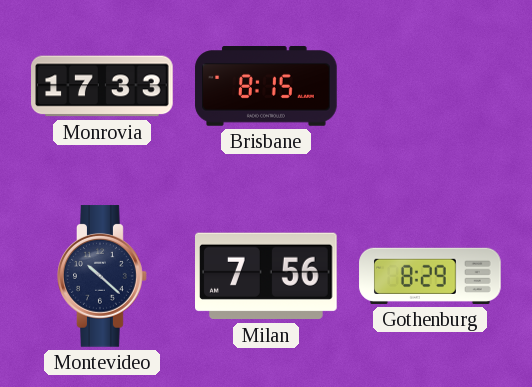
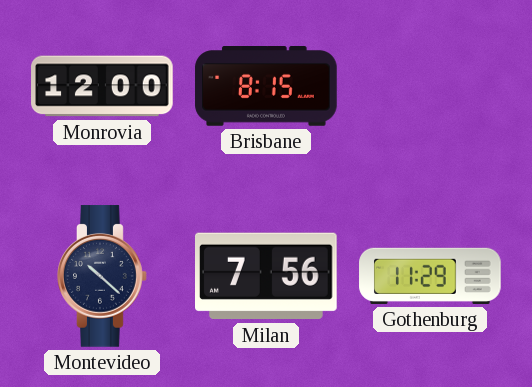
Monrovia: 17:33 -> 12:00
Gothenburg: 8:29 -> 11:29
